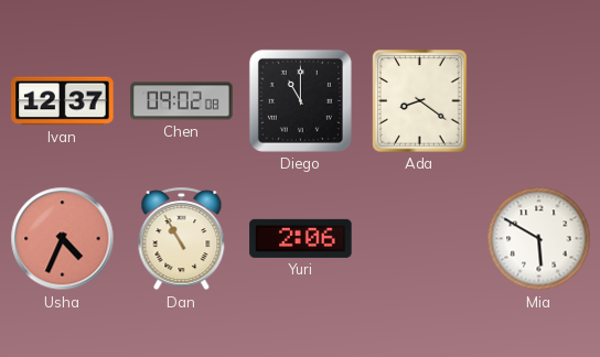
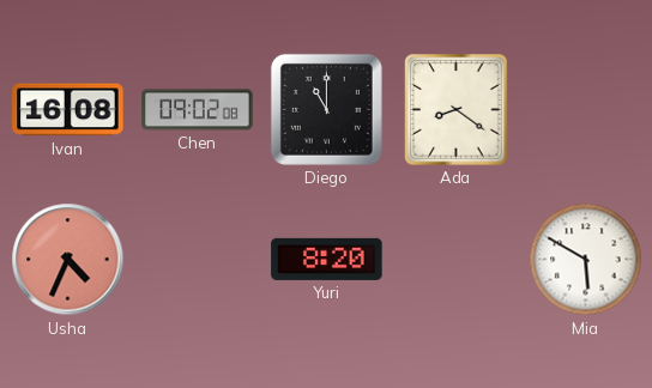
Ivan: 12:37 -> 16:08
Dan: 10:55 -> none
Yuri: 2:06 -> 8:20
